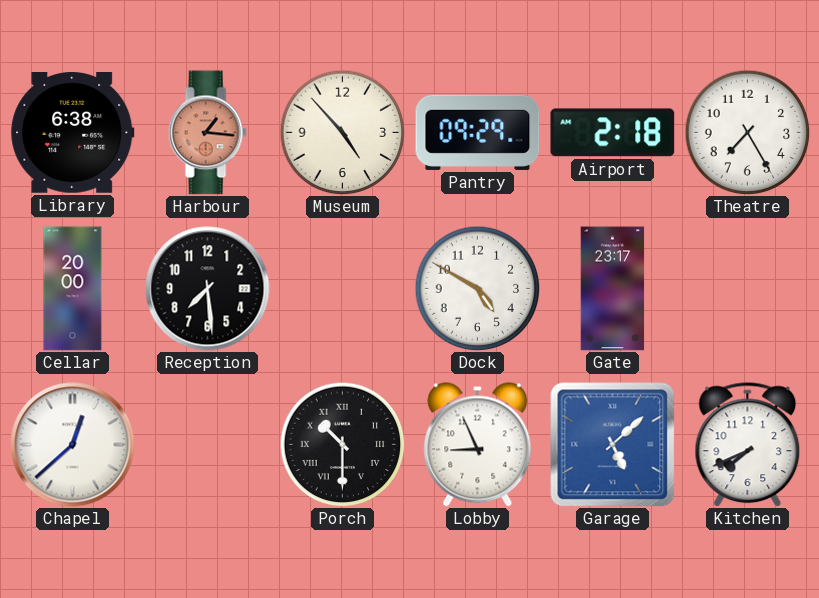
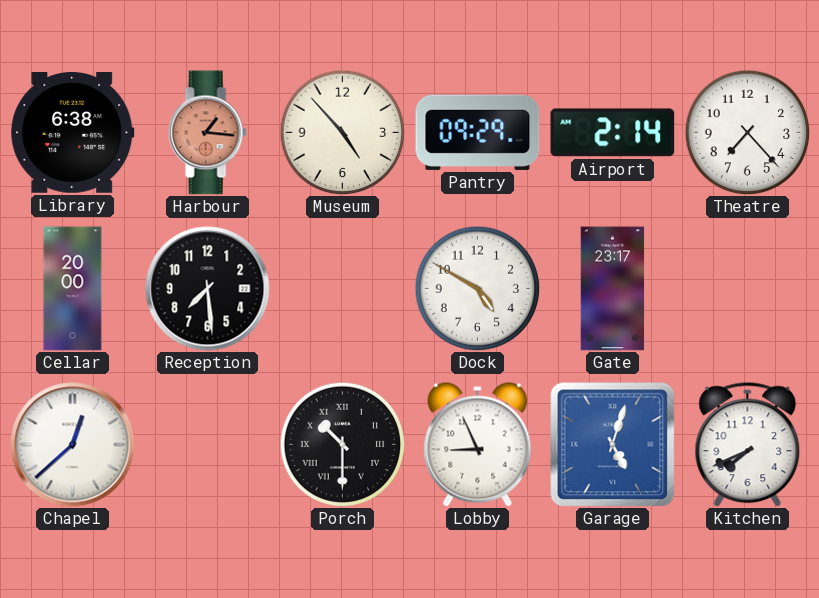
Airport: 2:18 -> 2:14
Theatre: 7:25 -> 7:23
Garage: 5:08 -> 5:03
